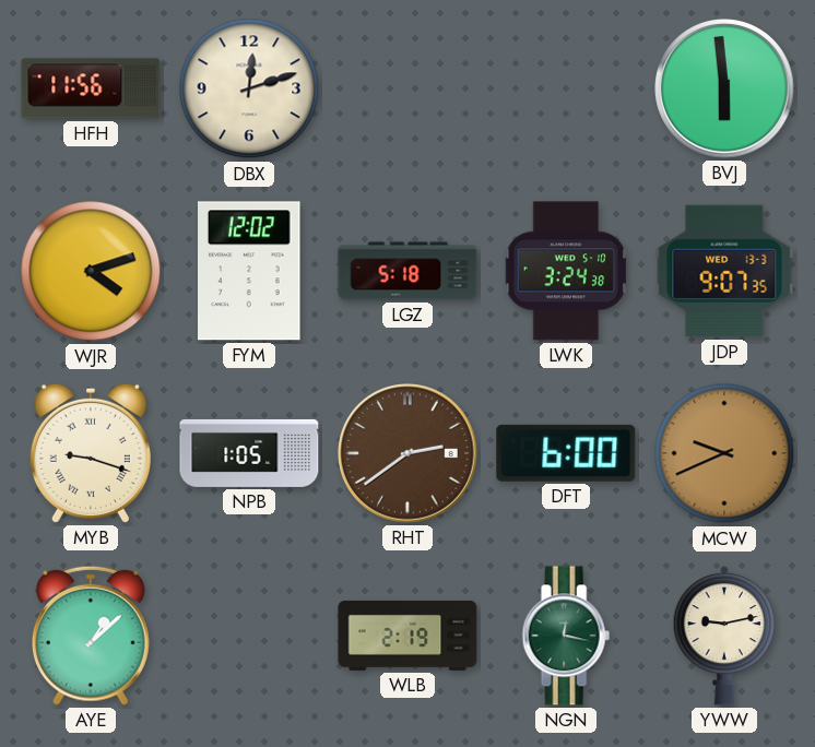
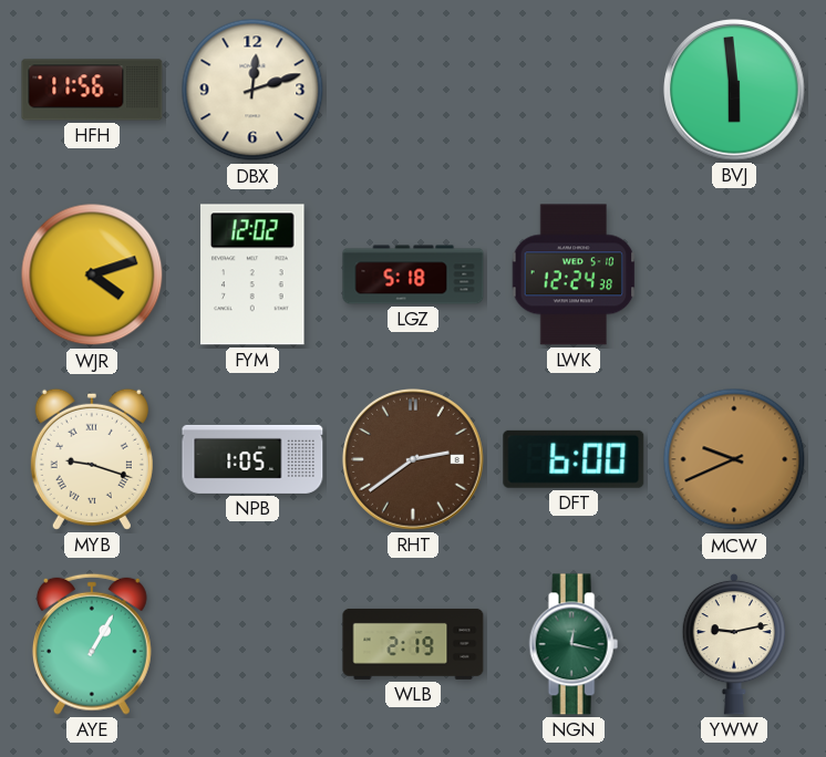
LWK: 3:24 -> 12:24
JDP: 9:07 -> none
AYE: 1:08 -> 1:05
